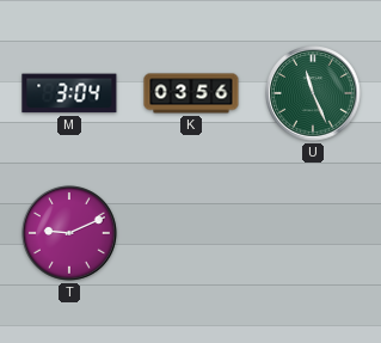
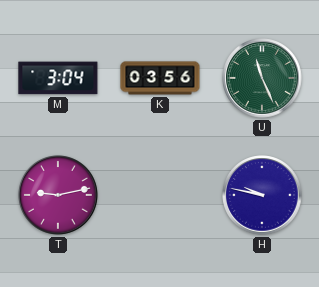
T: 9:11 -> 9:13
H: none -> 9:47
